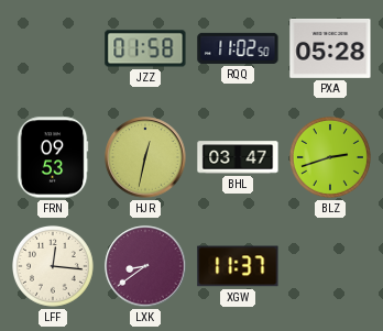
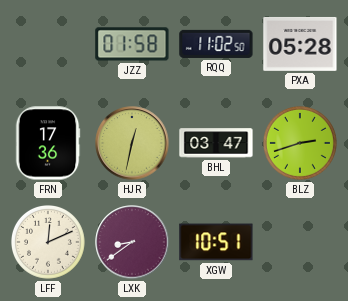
FRN: 09:53 -> 17:36
LFF: 12:16 -> 12:11
XGW: 11:37 -> 10:51
